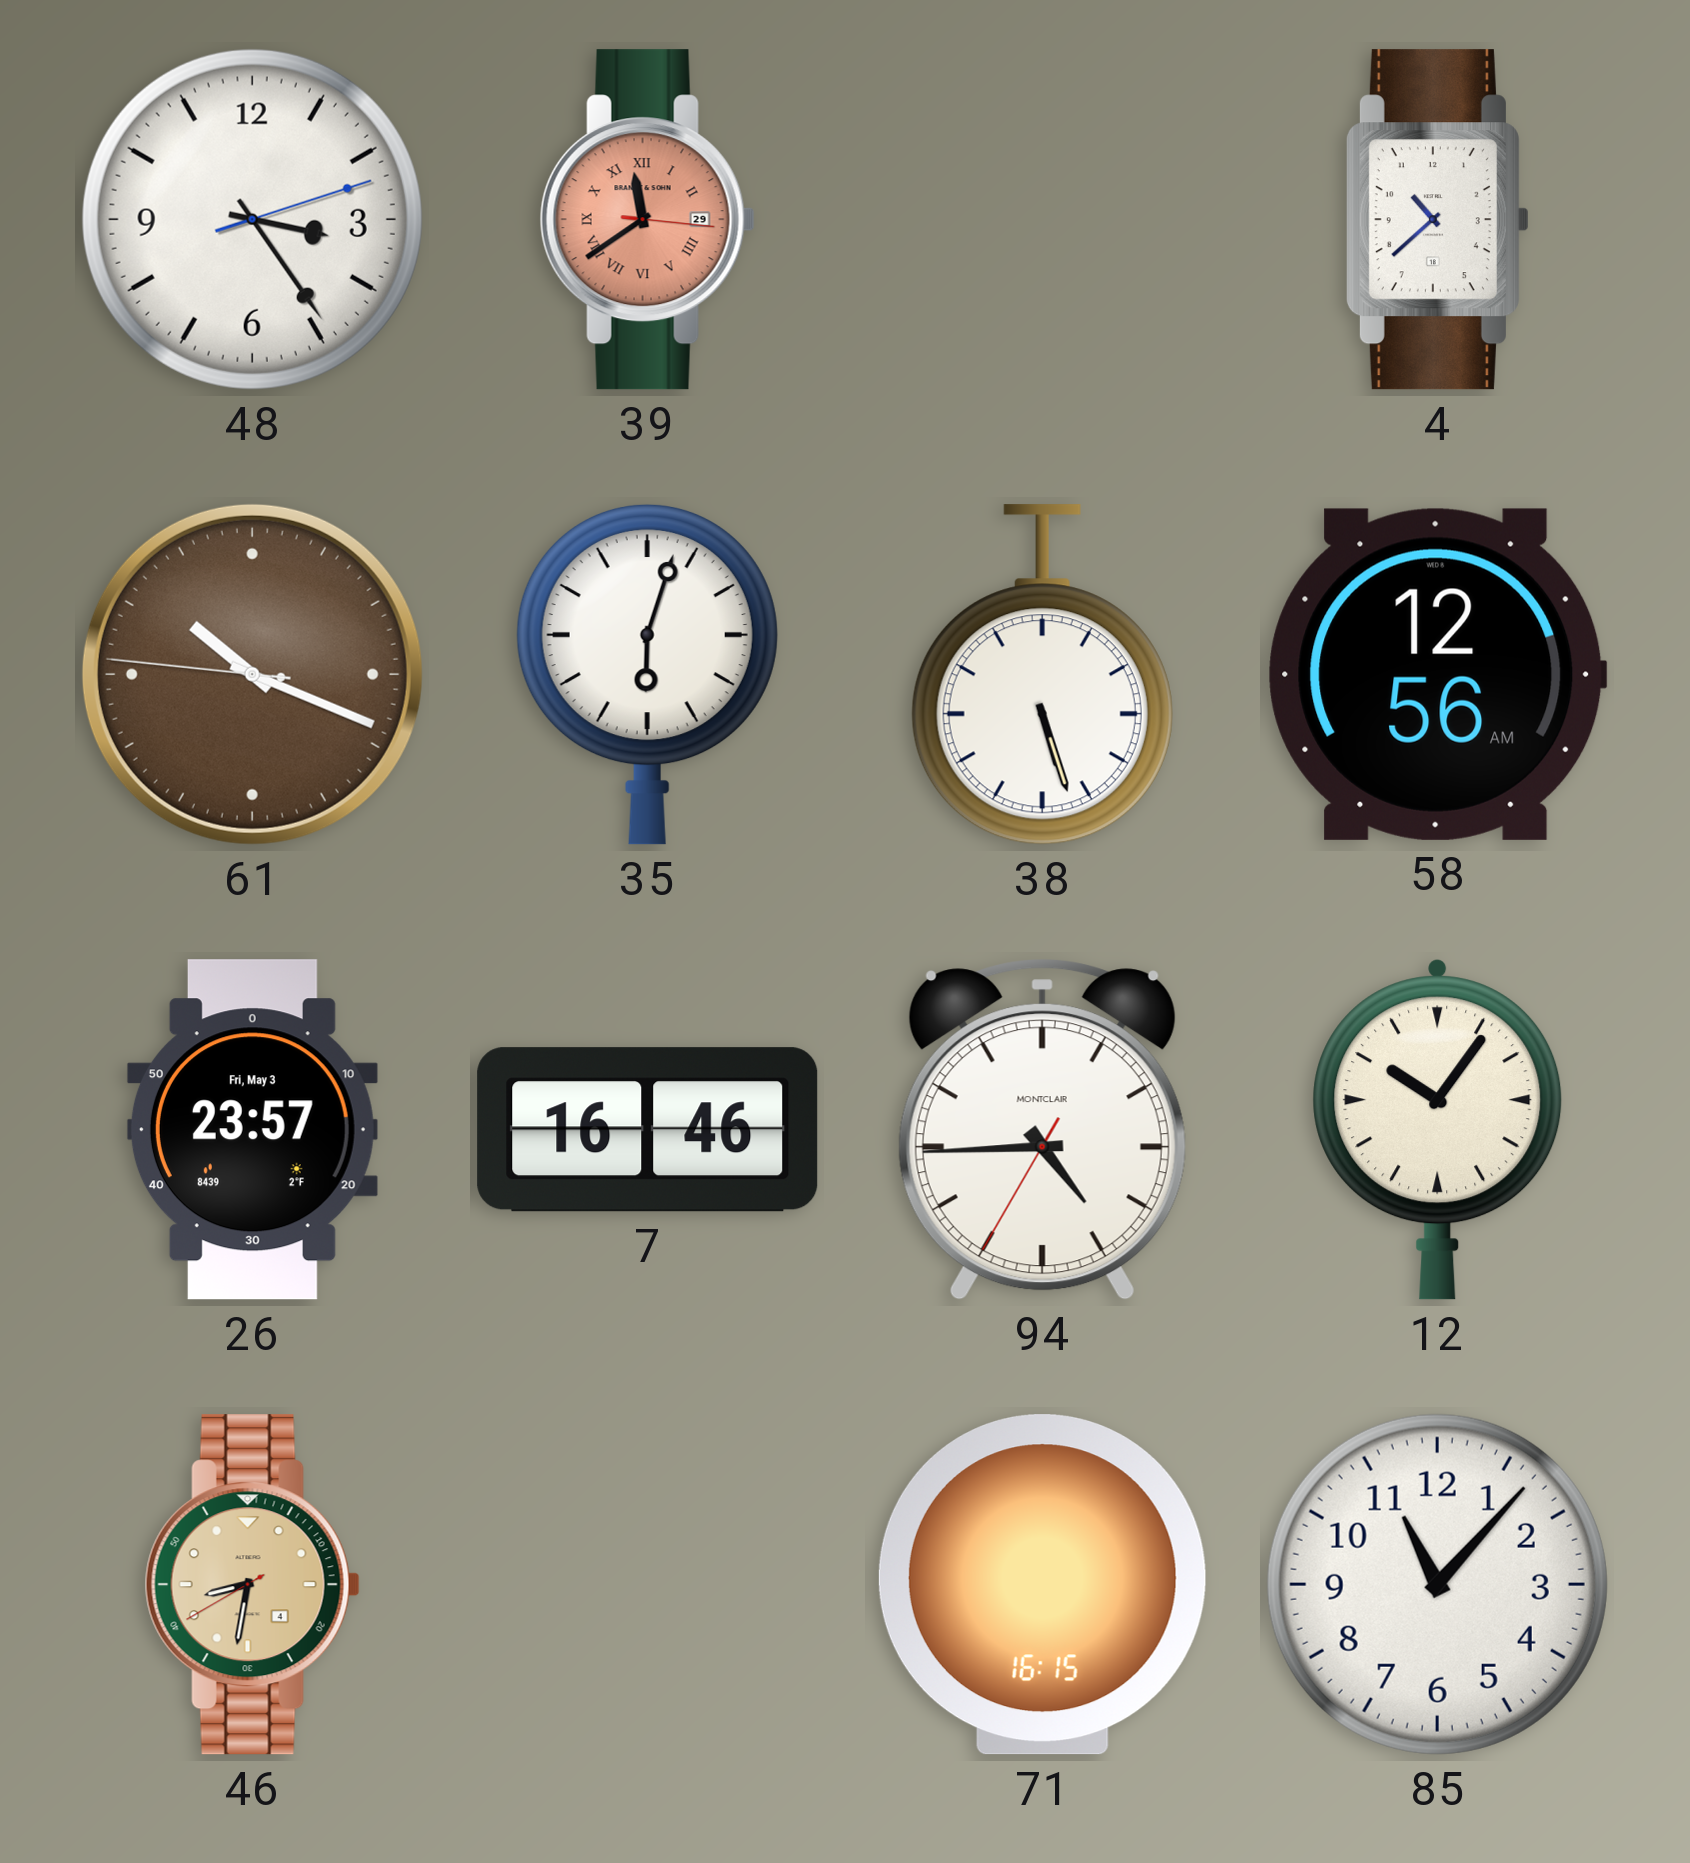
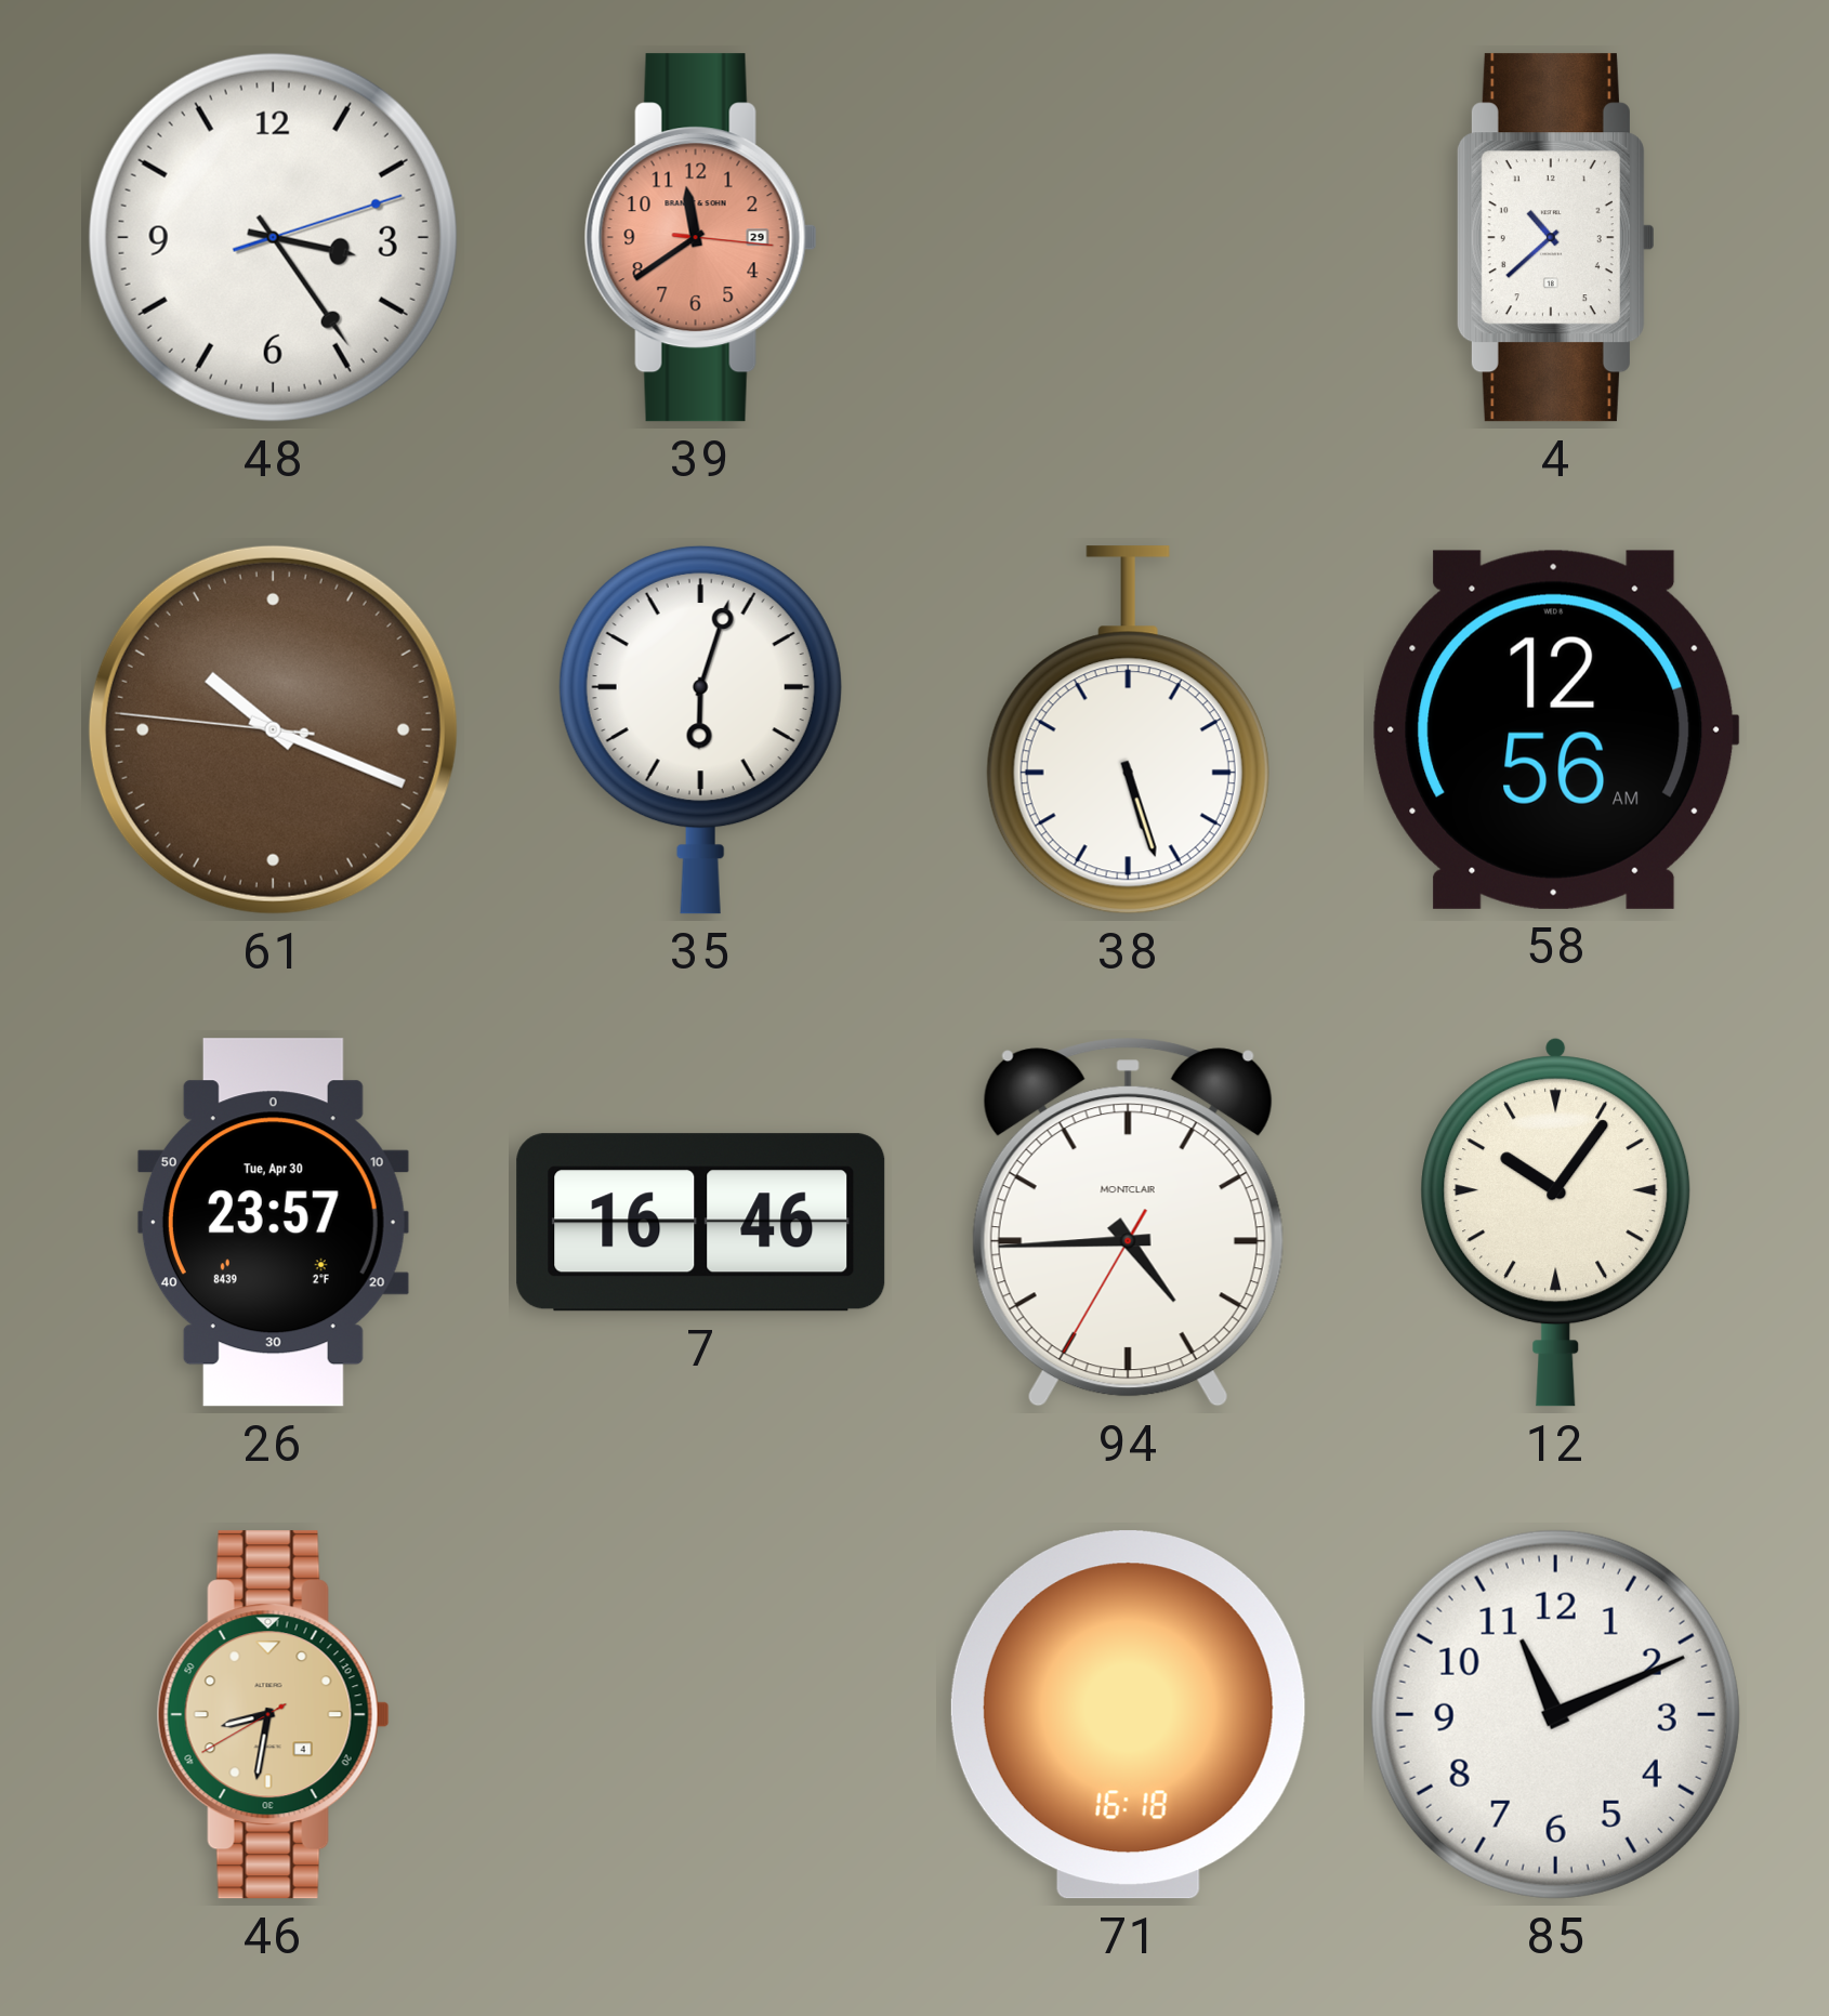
39 numerals: Roman -> Arabic
26 date: Fri, May 3 -> Tue, Apr 30
71: 16:15 -> 16:18
85: 11:07 -> 11:11
